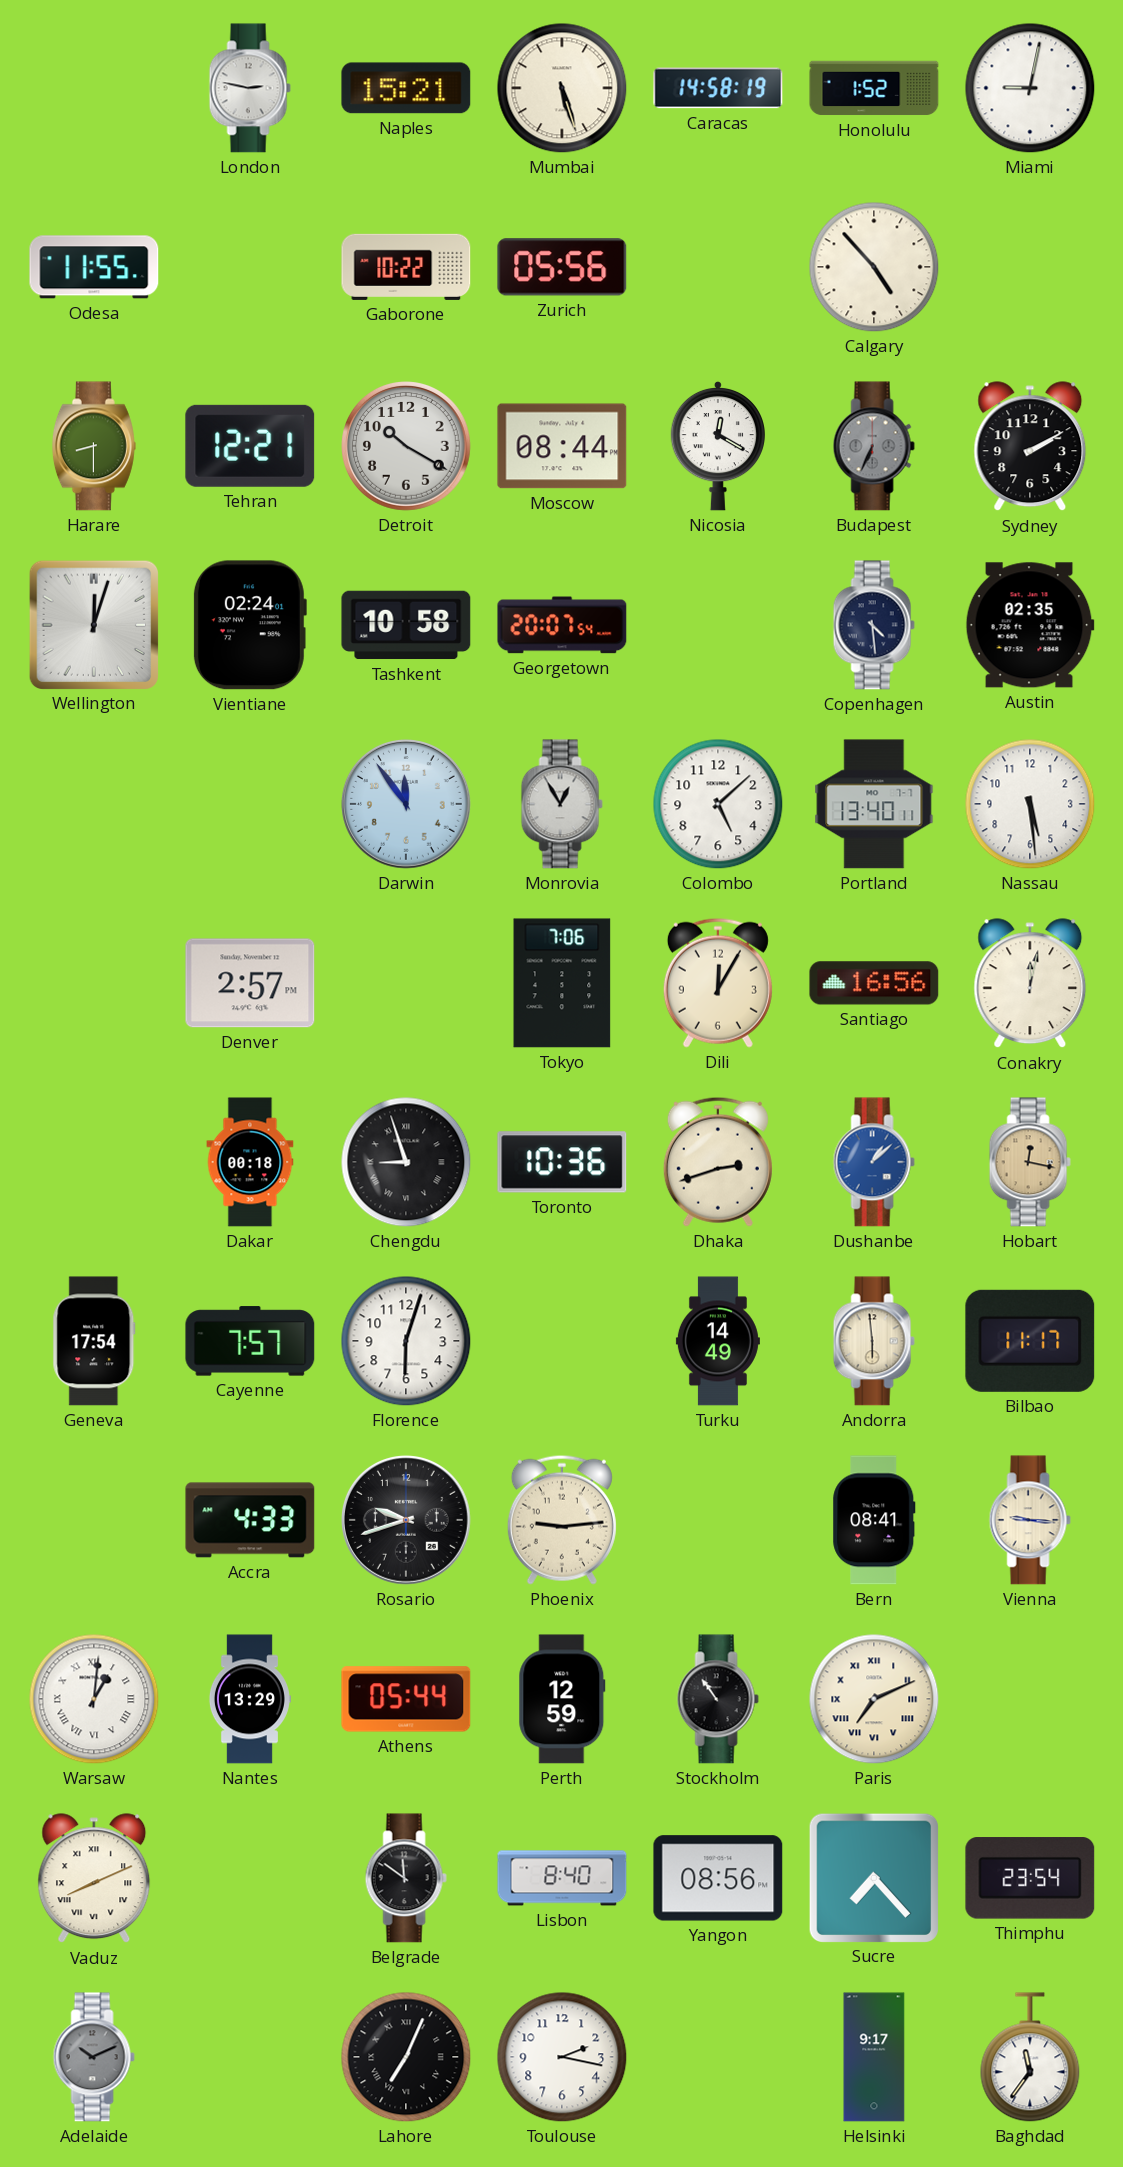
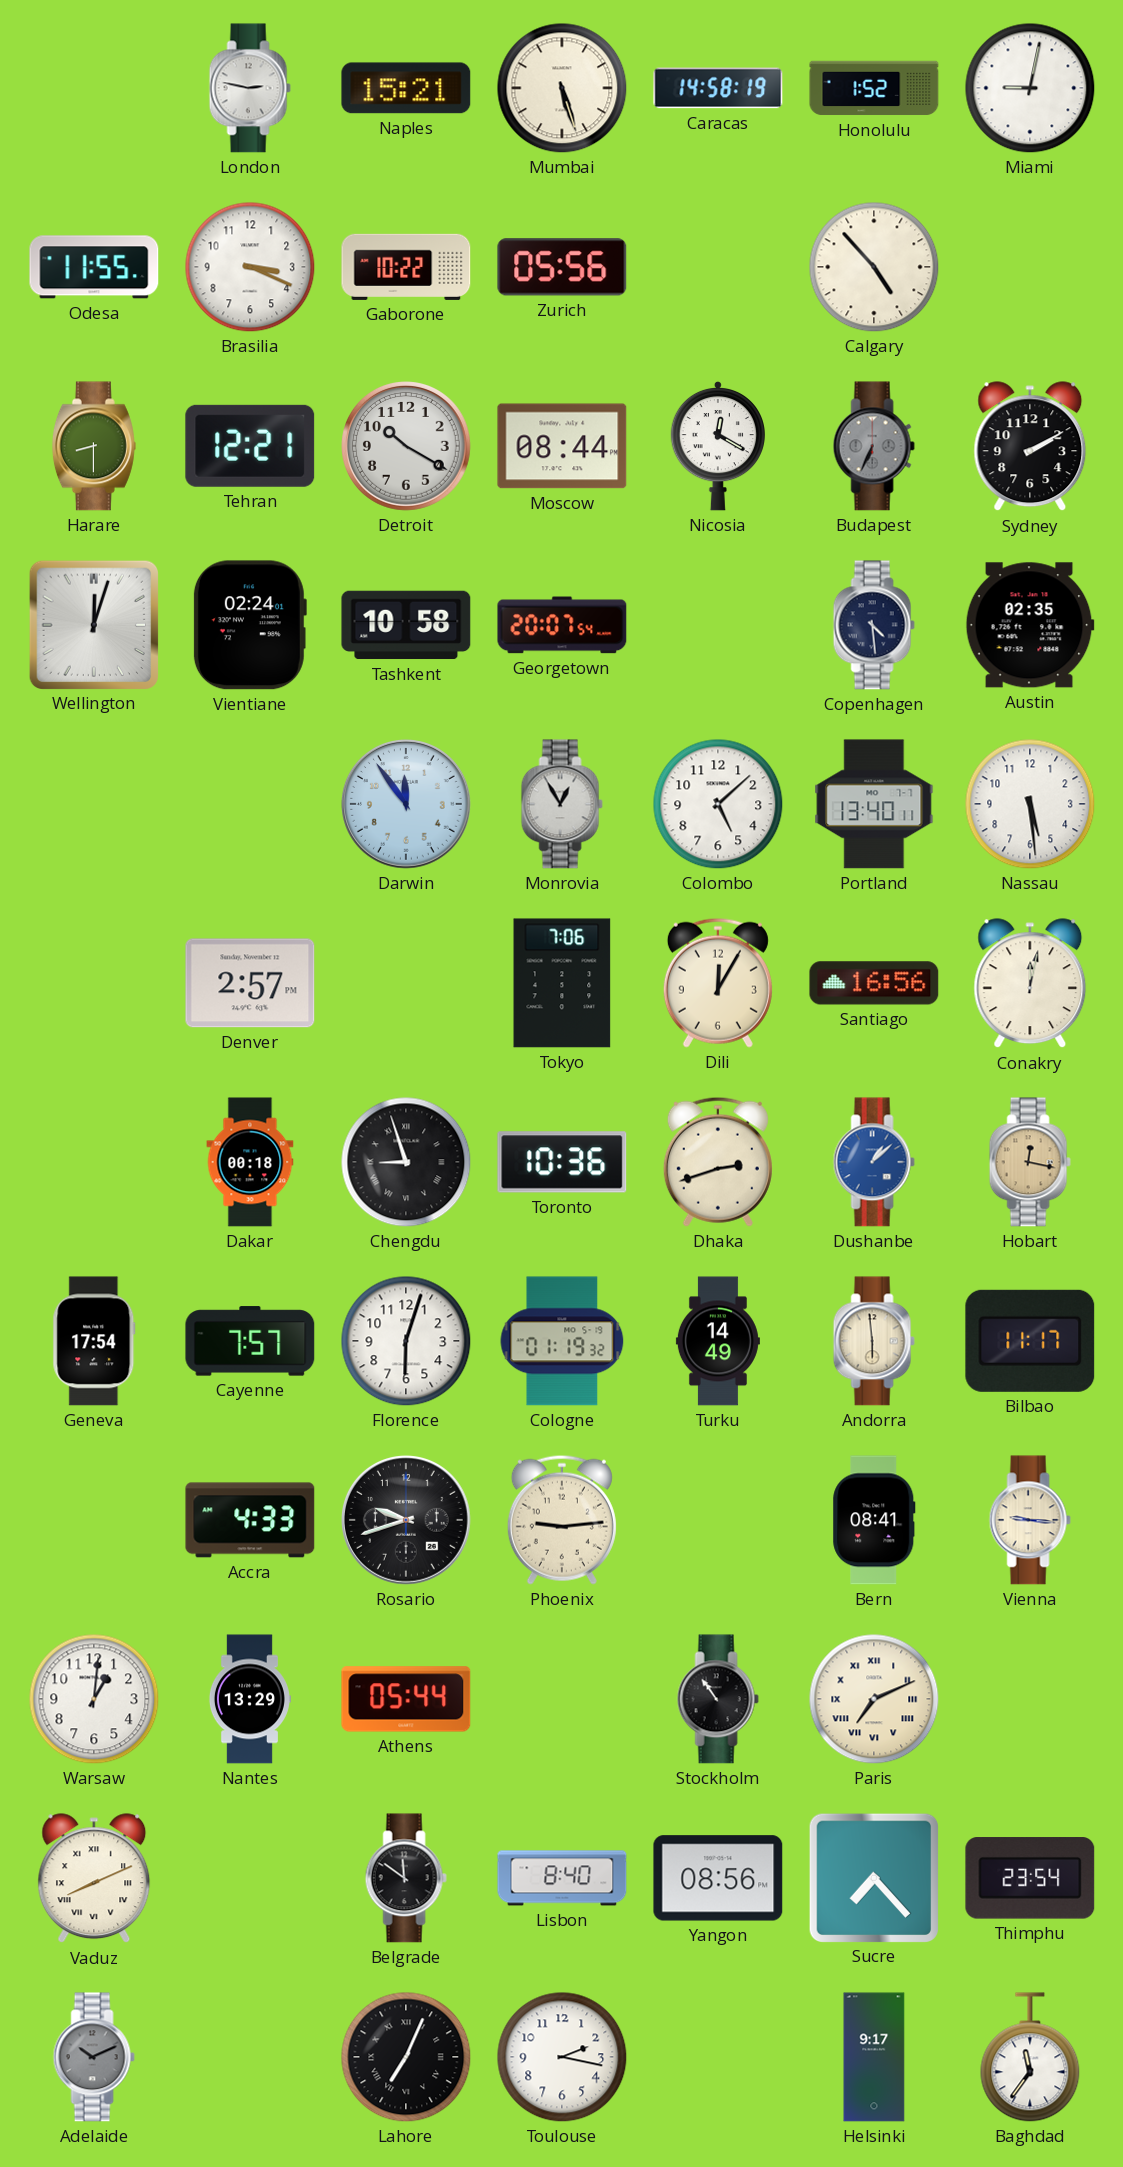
Brasilia: none -> 3:19
Cologne: none -> 01:19
Warsaw numerals: Roman -> Arabic
Perth: 12:59 -> none
